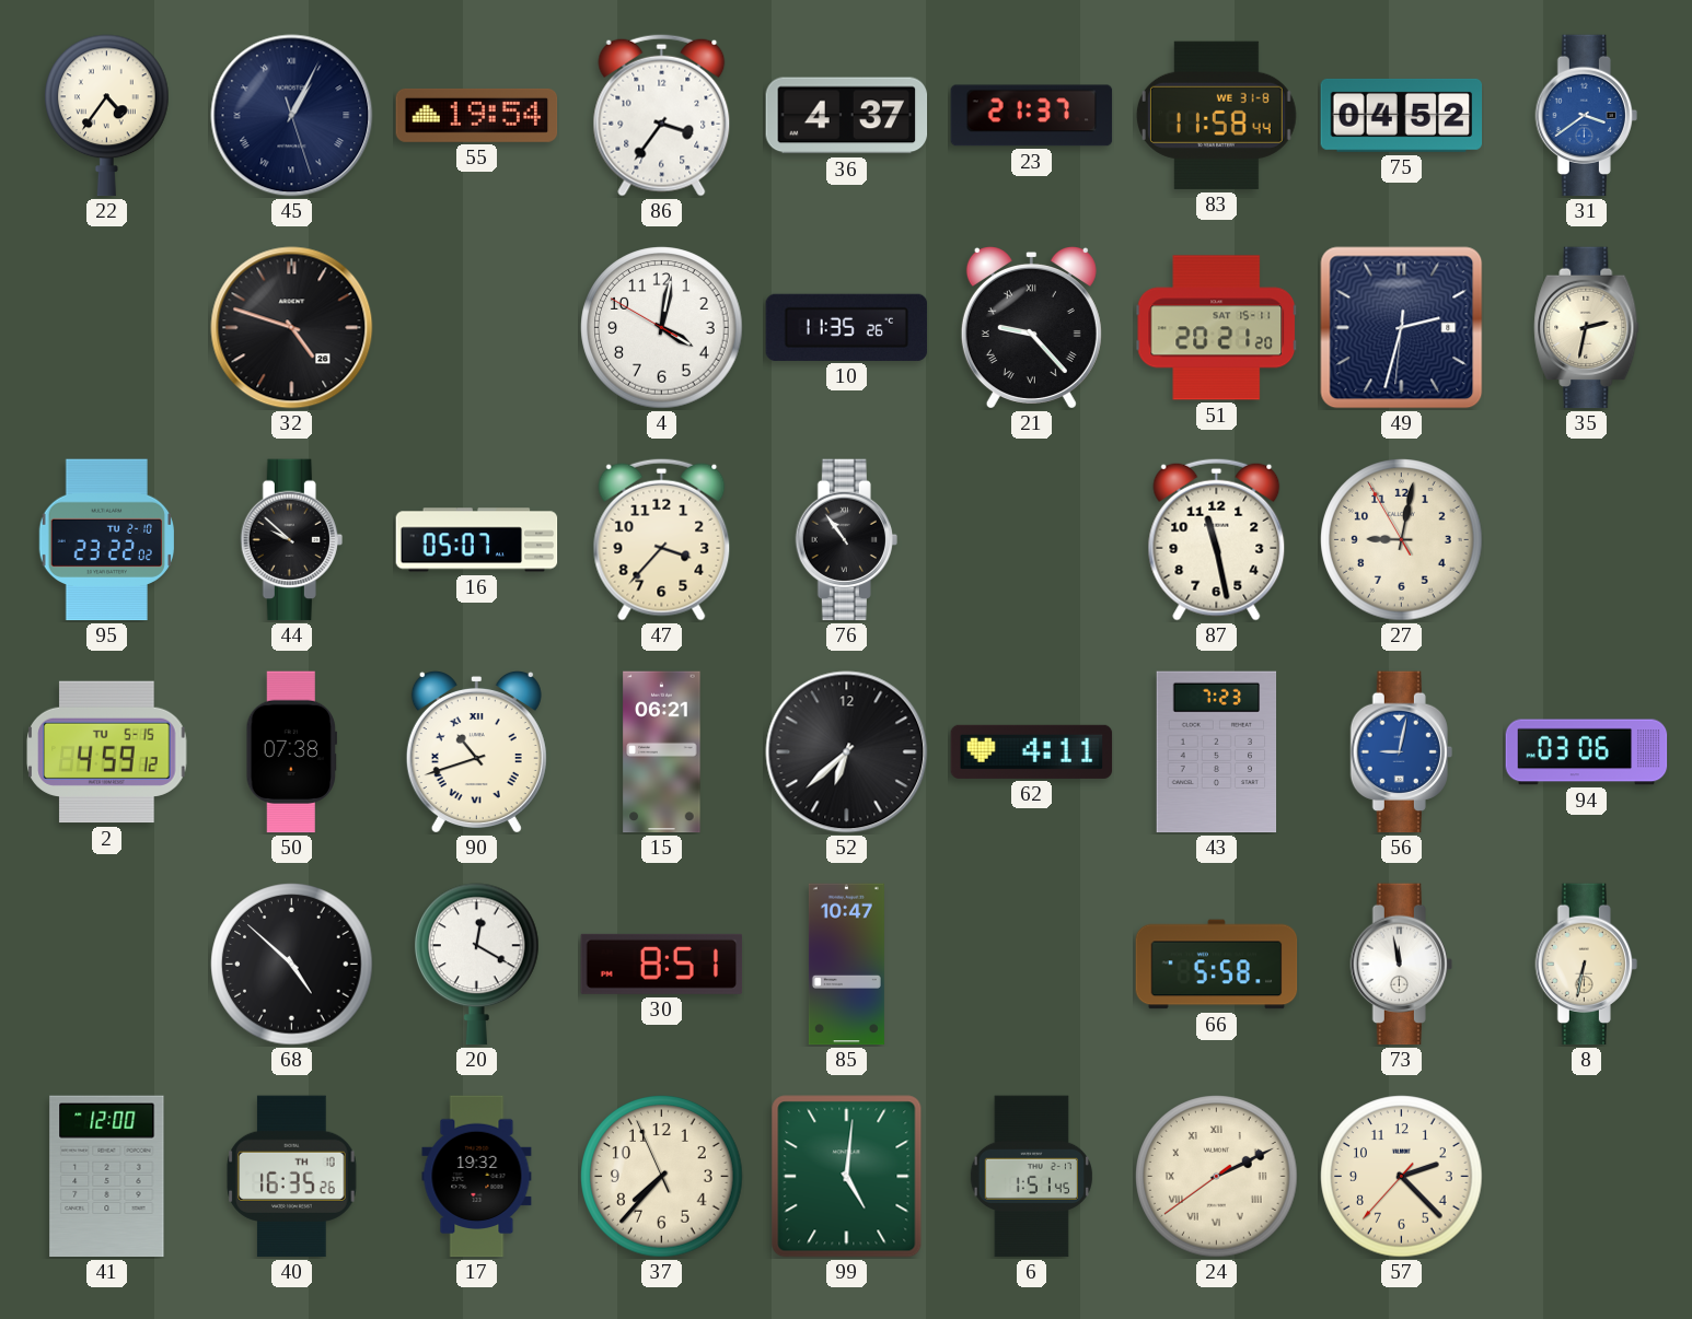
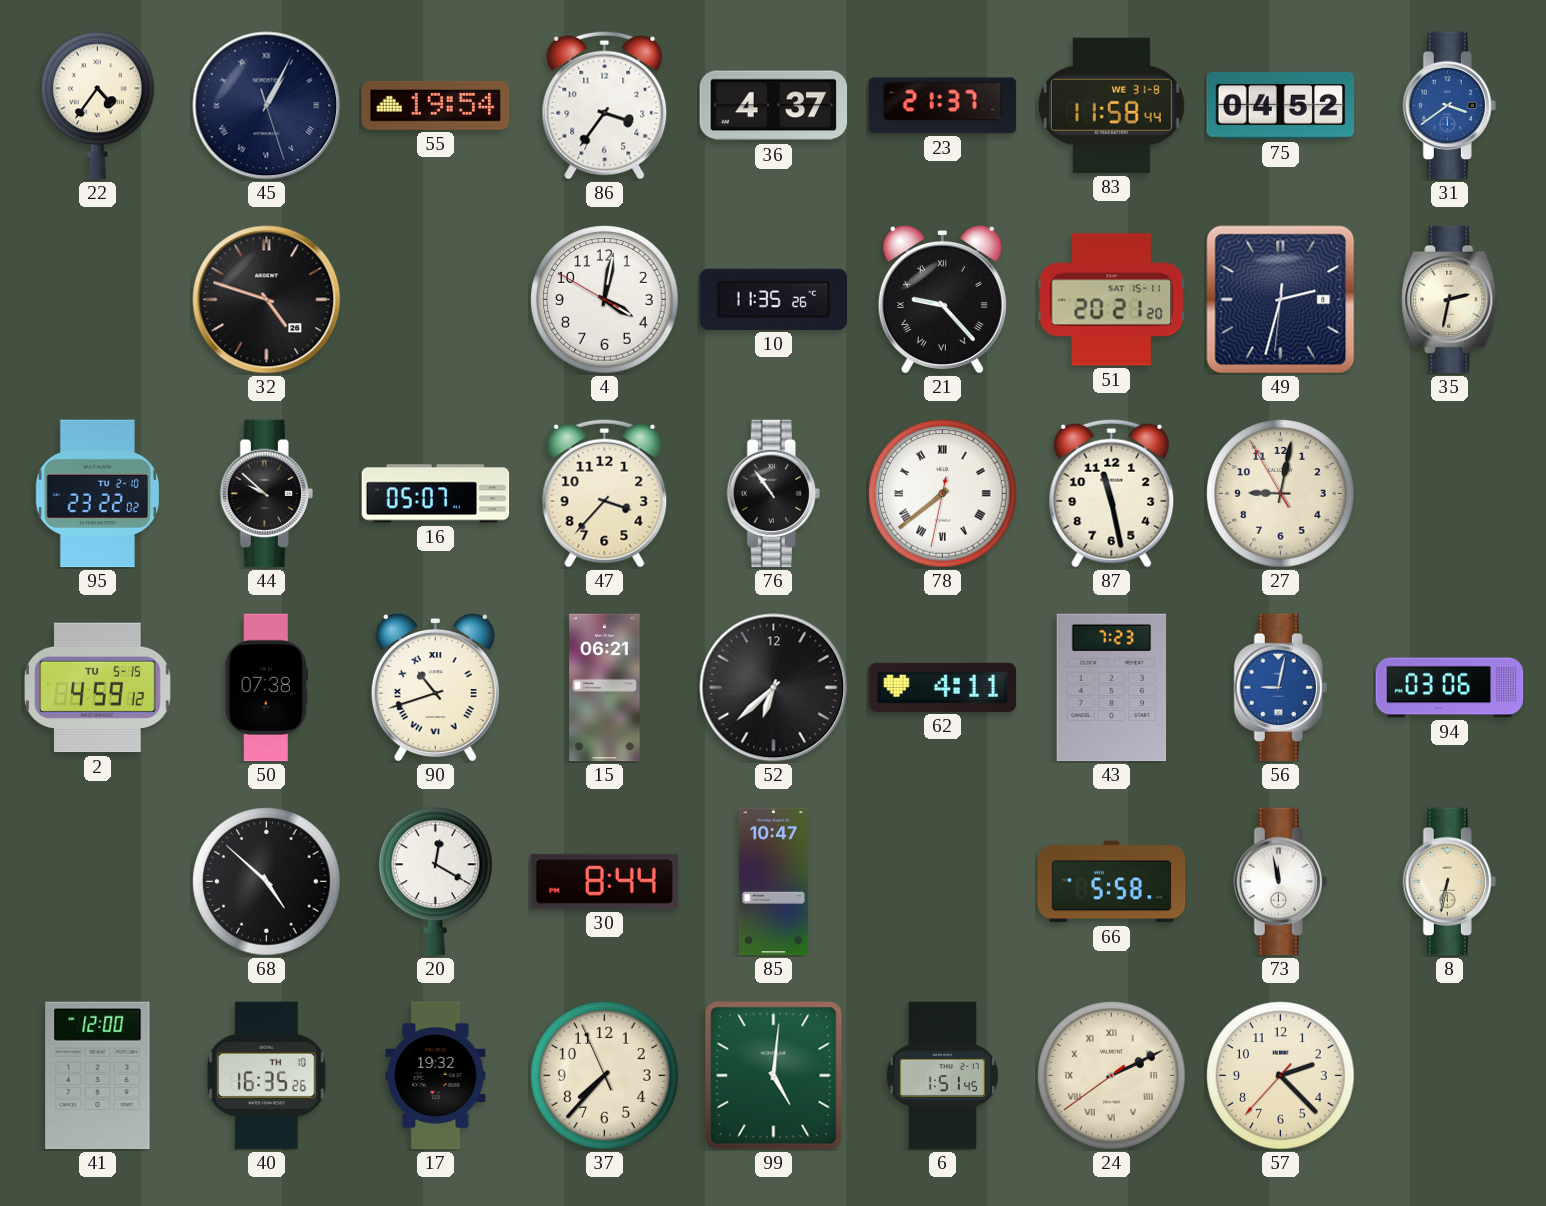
78: none -> 7:38
30: 8:51 -> 8:44
